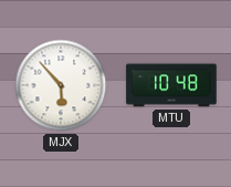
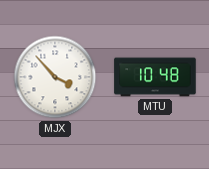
MJX: 5:53 -> 3:53
